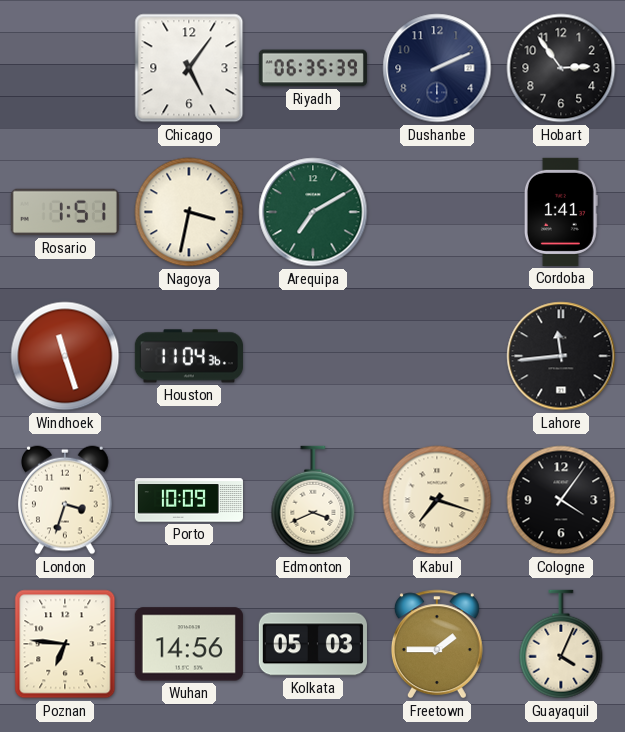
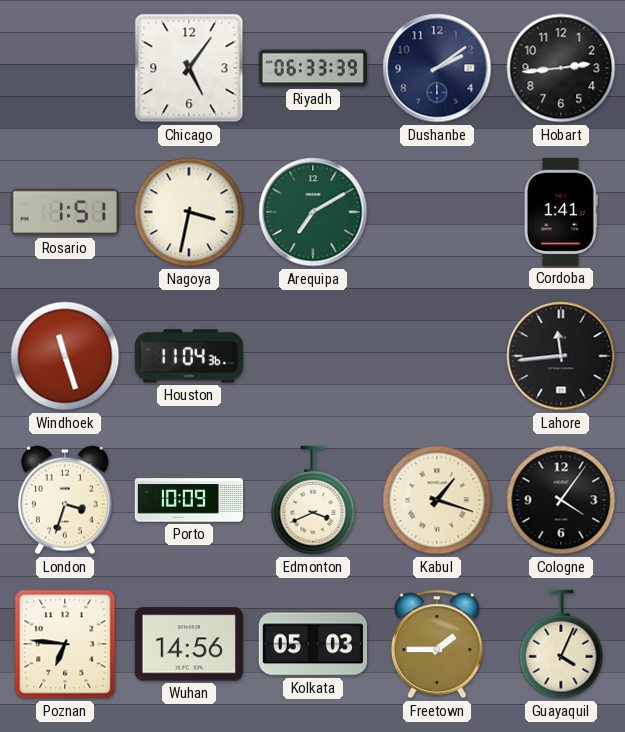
Riyadh: 06:35 -> 06:33
Dushanbe: 2:11 -> 2:09
Hobart: 2:54 -> 2:44
Kabul: 7:18 -> 1:18
